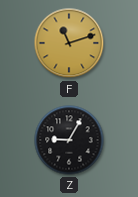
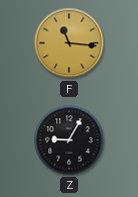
F: 11:12 -> 11:16
